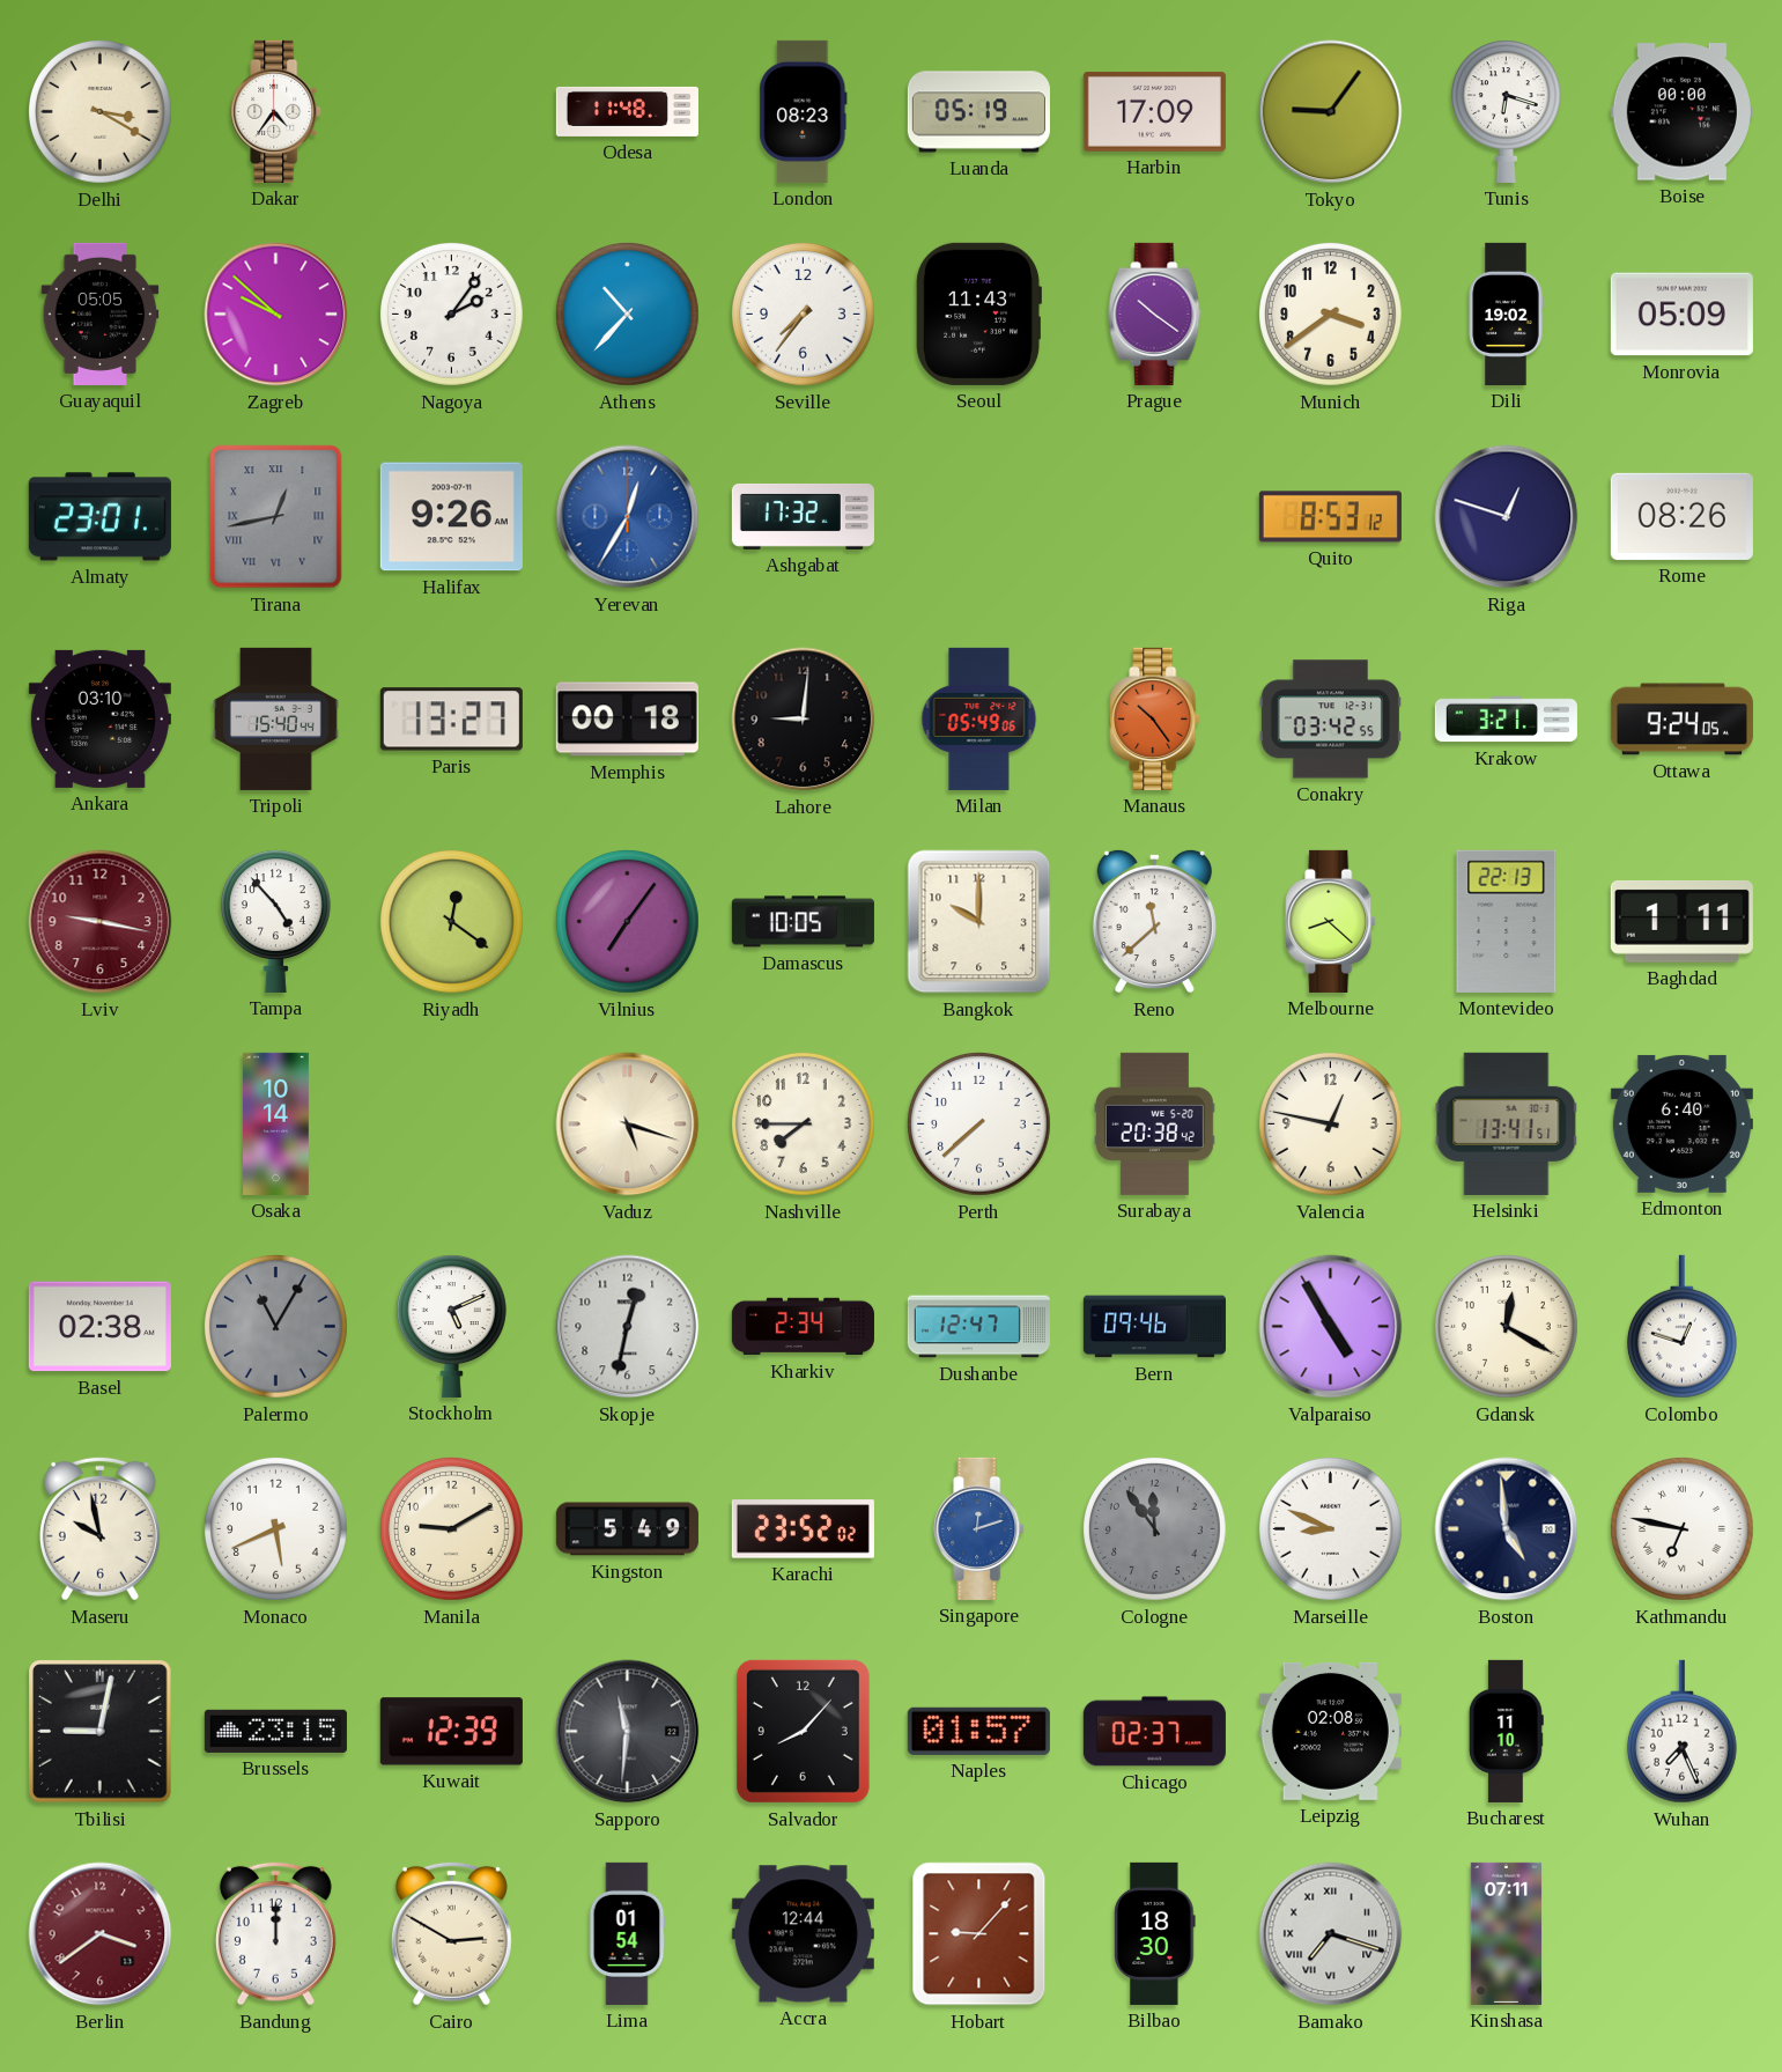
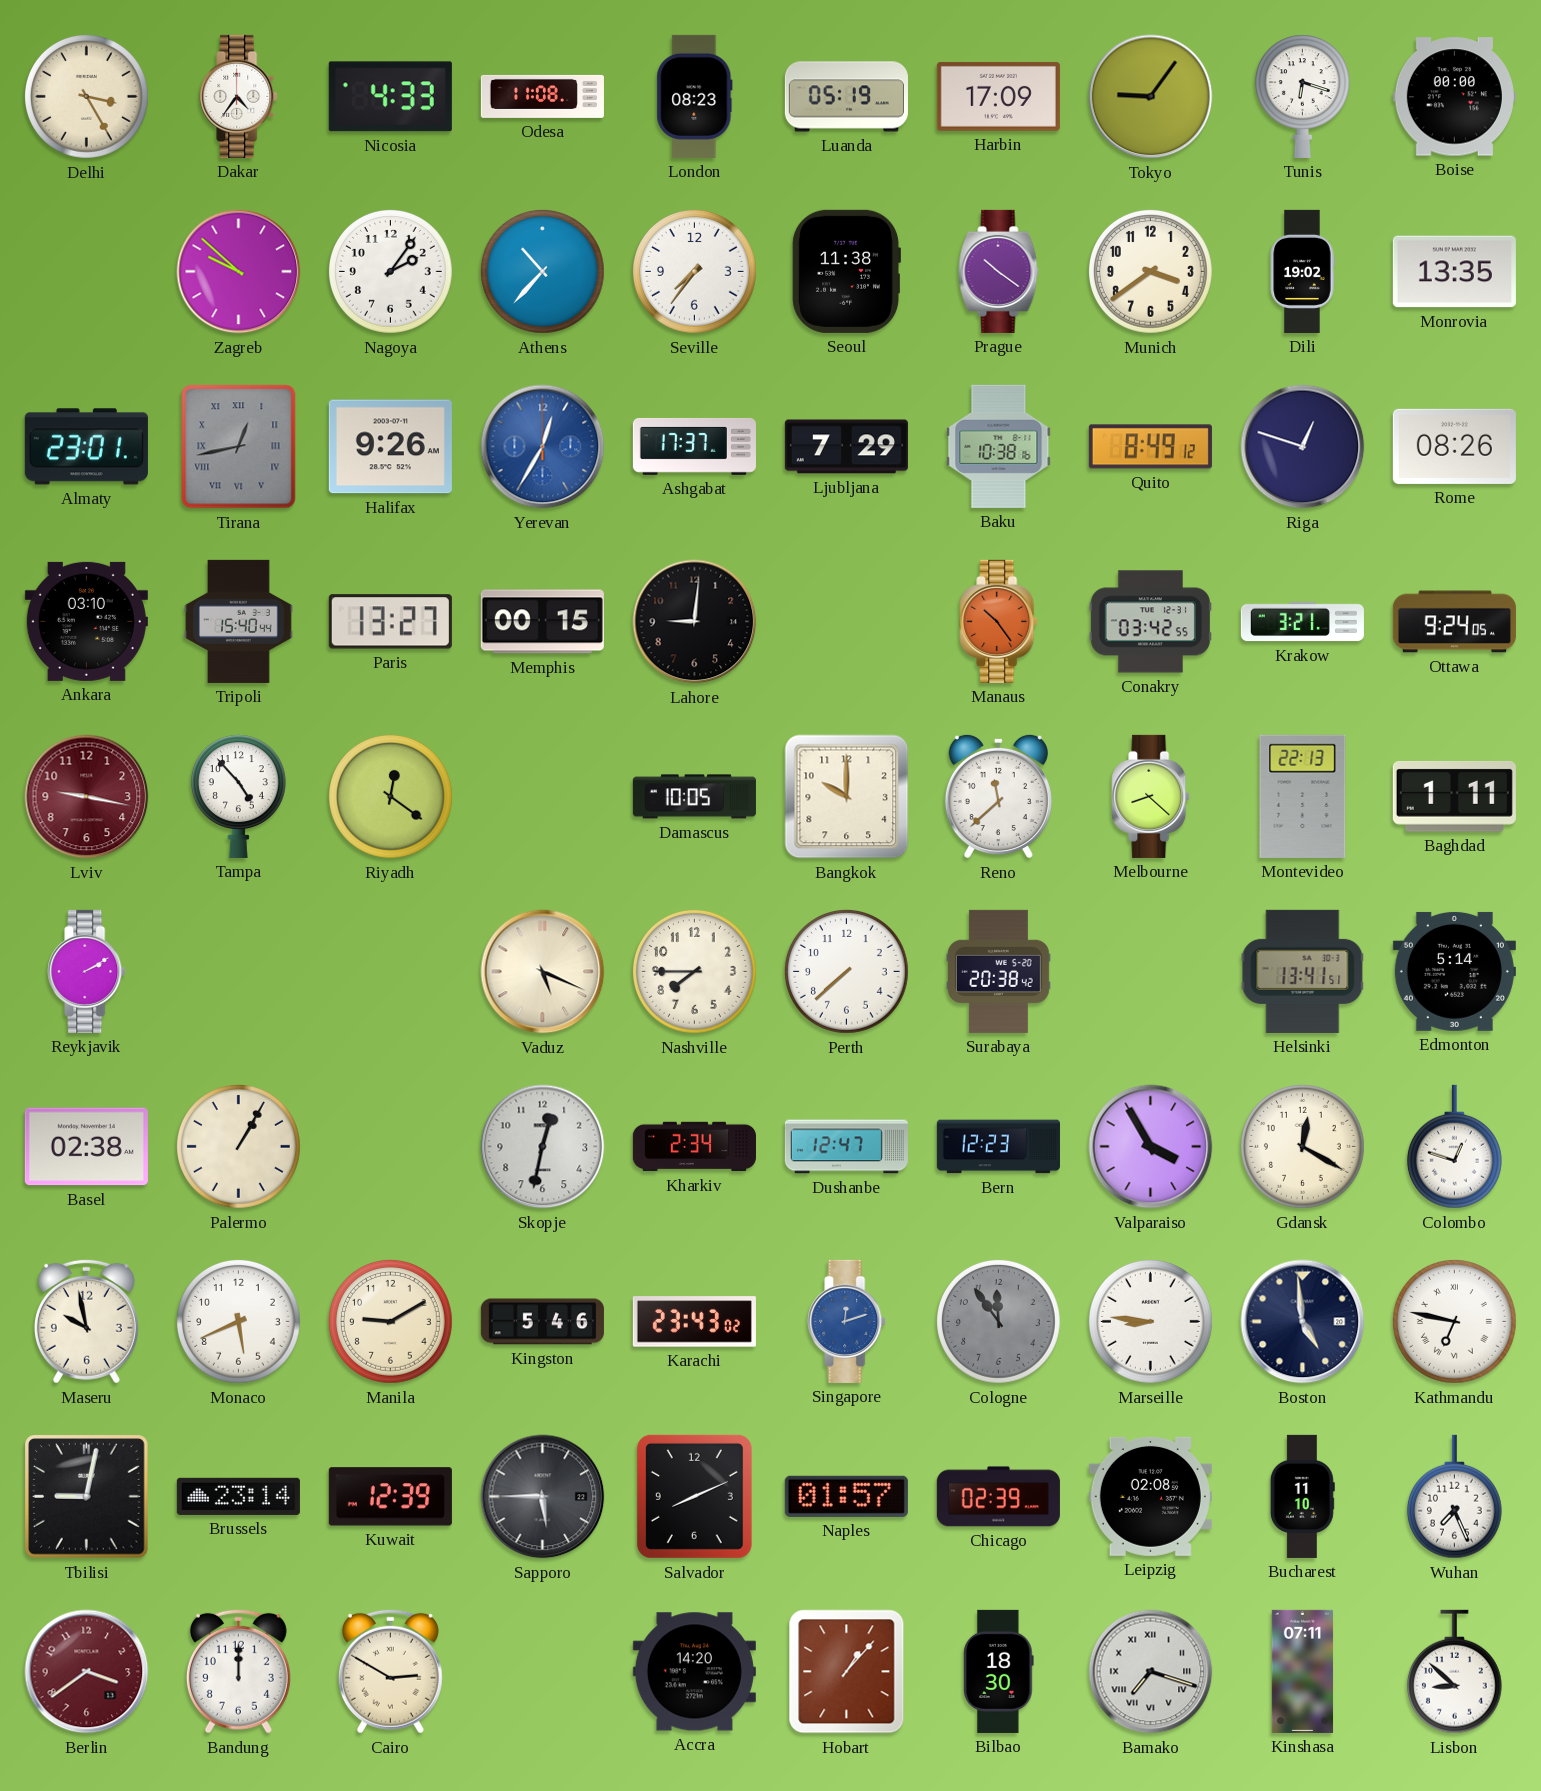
Delhi: 3:20 -> 3:25
Nicosia: none -> 4:33
Odesa: 11:48 -> 11:08
Guayaquil: 05:05 -> none
Seoul: 11:43 -> 11:38
Monrovia: 05:09 -> 13:35
Ashgabat: 17:32 -> 17:37
Ljubljana: none -> 7:29
Baku: none -> 10:38
Quito: 8:53 -> 8:49
Memphis: 00:18 -> 00:15
Milan: 05:49 -> none
Vilnius: 7:06 -> none
Reykjavik: none -> 2:10
Osaka: 10:14 -> none
Vaduz: 5:18 -> 5:19
Valencia: 12:47 -> none
Edmonton: 6:40 -> 5:14
Palermo: 11:05 -> 1:05
Palermo dial: grey -> cream
Stockholm: 5:11 -> none
Bern: 09:46 -> 12:23
Valparaiso: 4:55 -> 3:55
Kingston: 5:49 -> 5:46
Karachi: 23:52 -> 23:43
Marseille: 8:49 -> 8:46
Brussels: 23:15 -> 23:14
Sapporo: 11:31 -> 5:45
Salvador: 8:07 -> 8:11
Chicago: 02:37 -> 02:39
Lima: 01:54 -> none
Accra: 12:44 -> 14:20
Hobart: 9:07 -> 1:07
Lisbon: none -> 8:52
